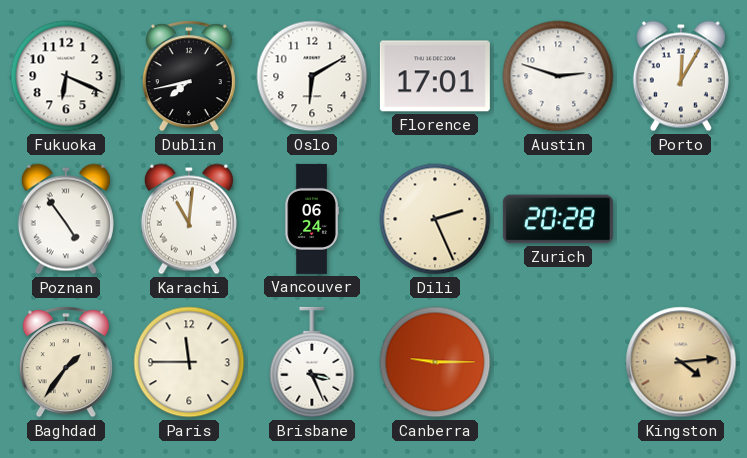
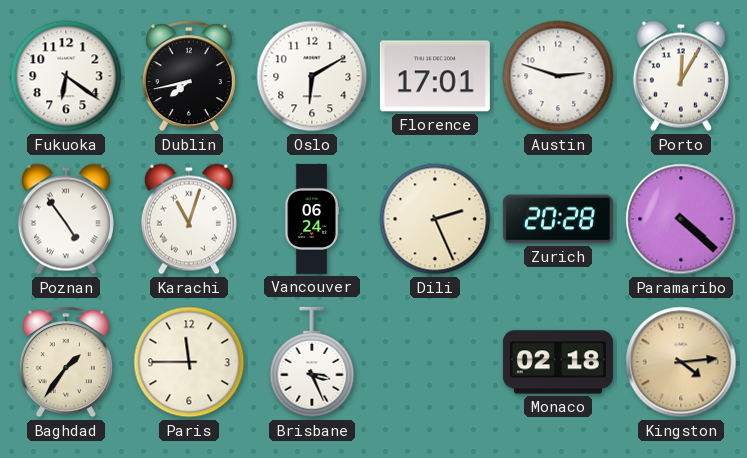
Fukuoka: 6:19 -> 6:21
Karachi: 11:01 -> 11:03
Paramaribo: none -> 4:22
Canberra: 9:15 -> none
Monaco: none -> 02:18
